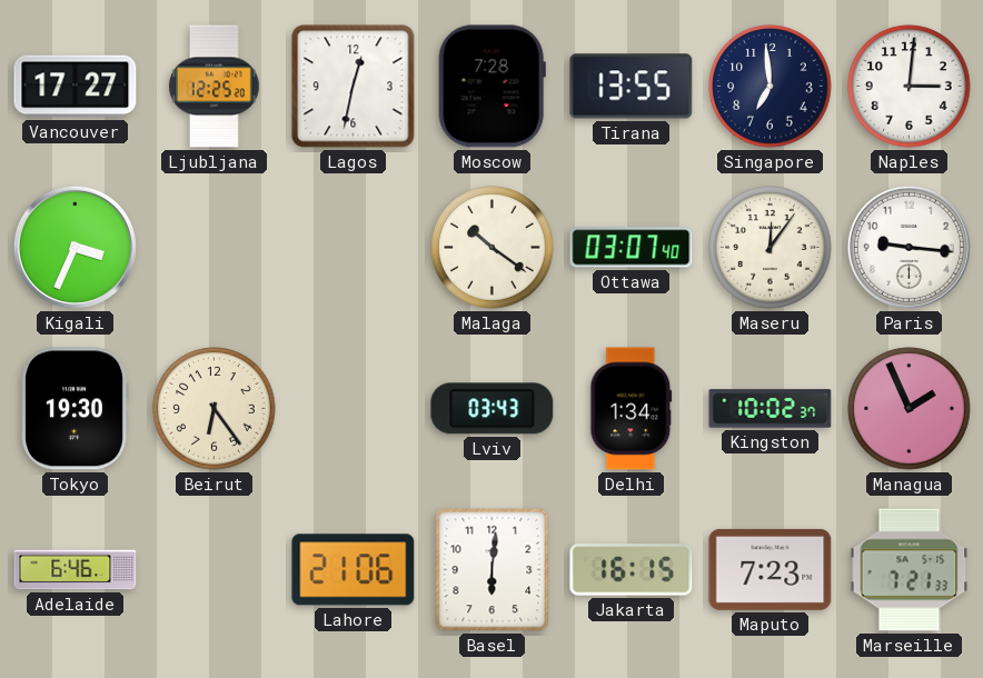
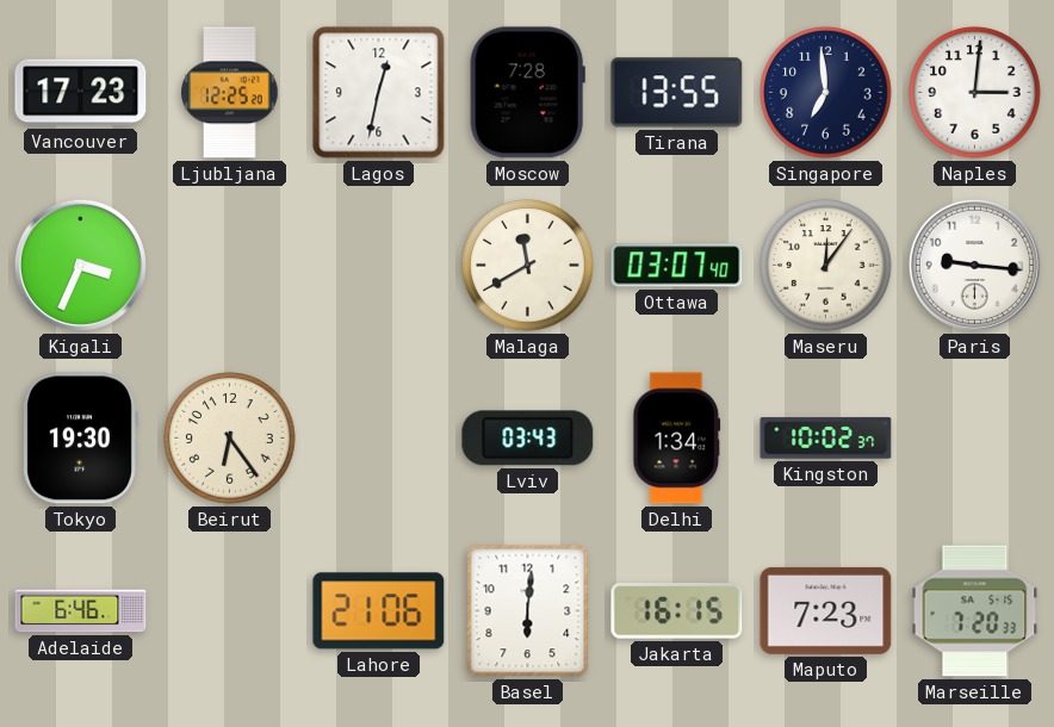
Vancouver: 17:27 -> 17:23
Malaga: 10:21 -> 11:40
Managua: 1:56 -> none
Marseille: 7:21 -> 7:20
